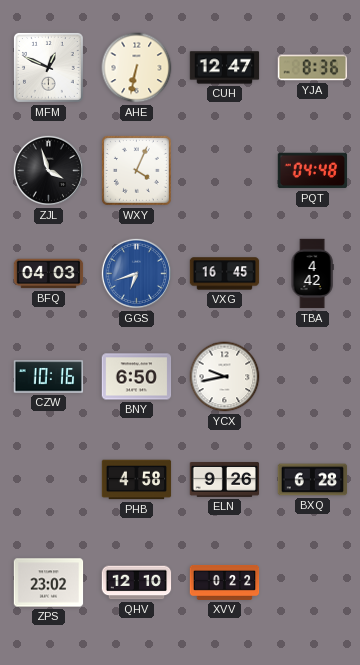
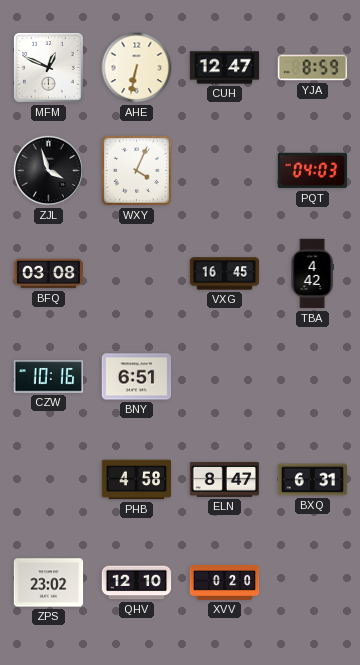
YJA: 8:36 -> 8:59
PQT: 04:48 -> 04:03
BFQ: 04:03 -> 03:08
GGS: 6:42 -> none
BNY: 6:50 -> 6:51
YCX: 9:43 -> none
ELN: 9:26 -> 8:47
BXQ: 6:28 -> 6:31
XVV: 0:22 -> 0:20
